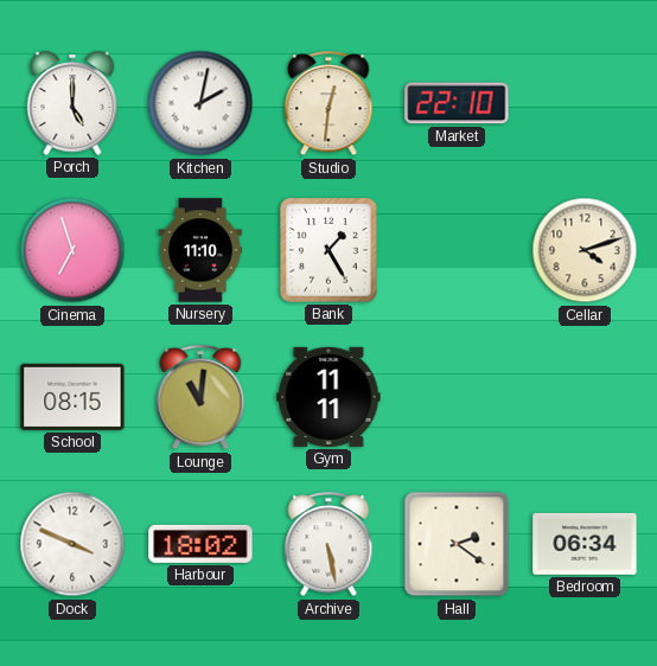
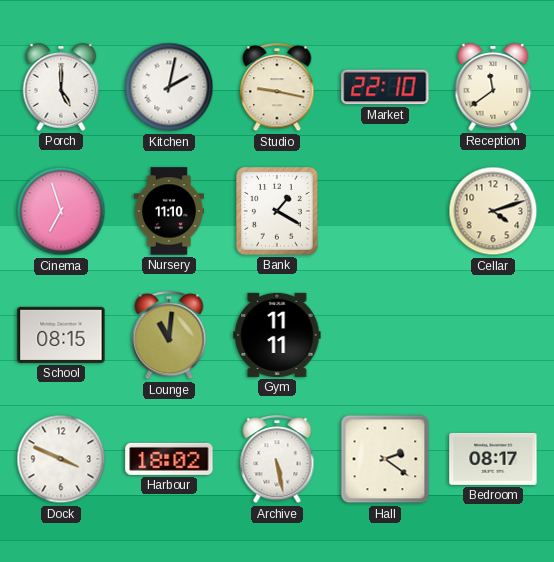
Studio: 12:31 -> 9:17
Reception: none -> 11:39
Bank: 1:25 -> 1:20
Bedroom: 06:34 -> 08:17
